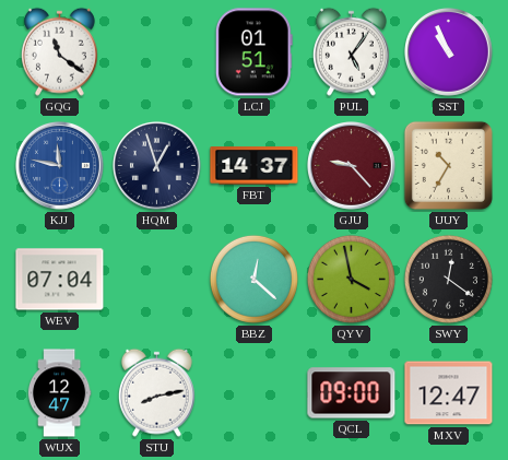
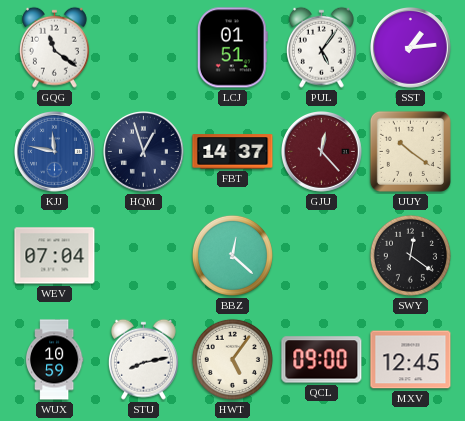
SST: 10:56 -> 1:14
GJU: 9:23 -> 12:23
UUY: 10:35 -> 10:21
QYV: 3:58 -> none
WUX: 12:47 -> 10:59
HWT: none -> 5:06
MXV: 12:47 -> 12:45
